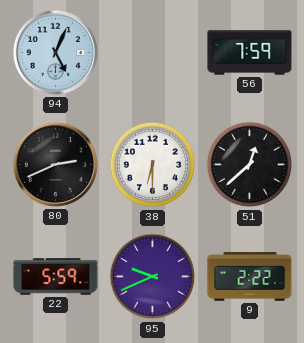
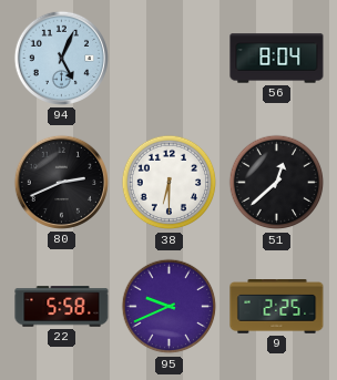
56: 7:59 -> 8:04
22: 5:59 -> 5:58
9: 2:22 -> 2:25
